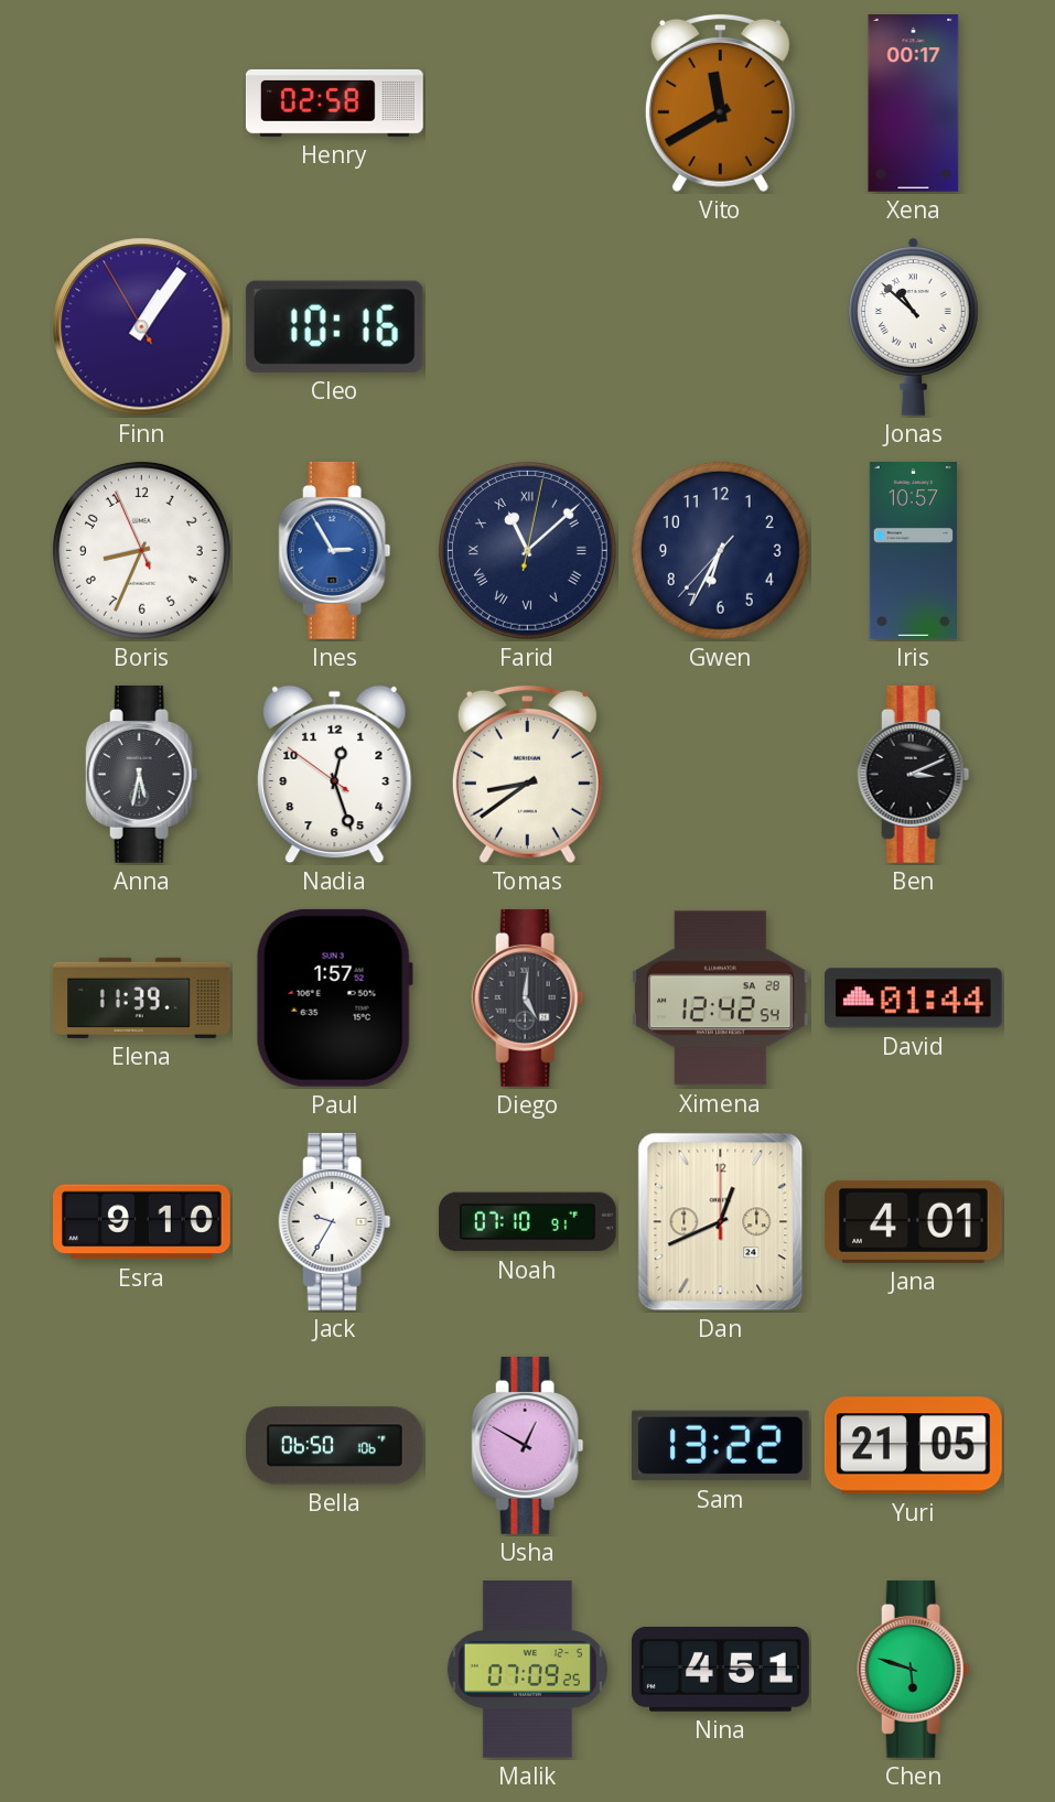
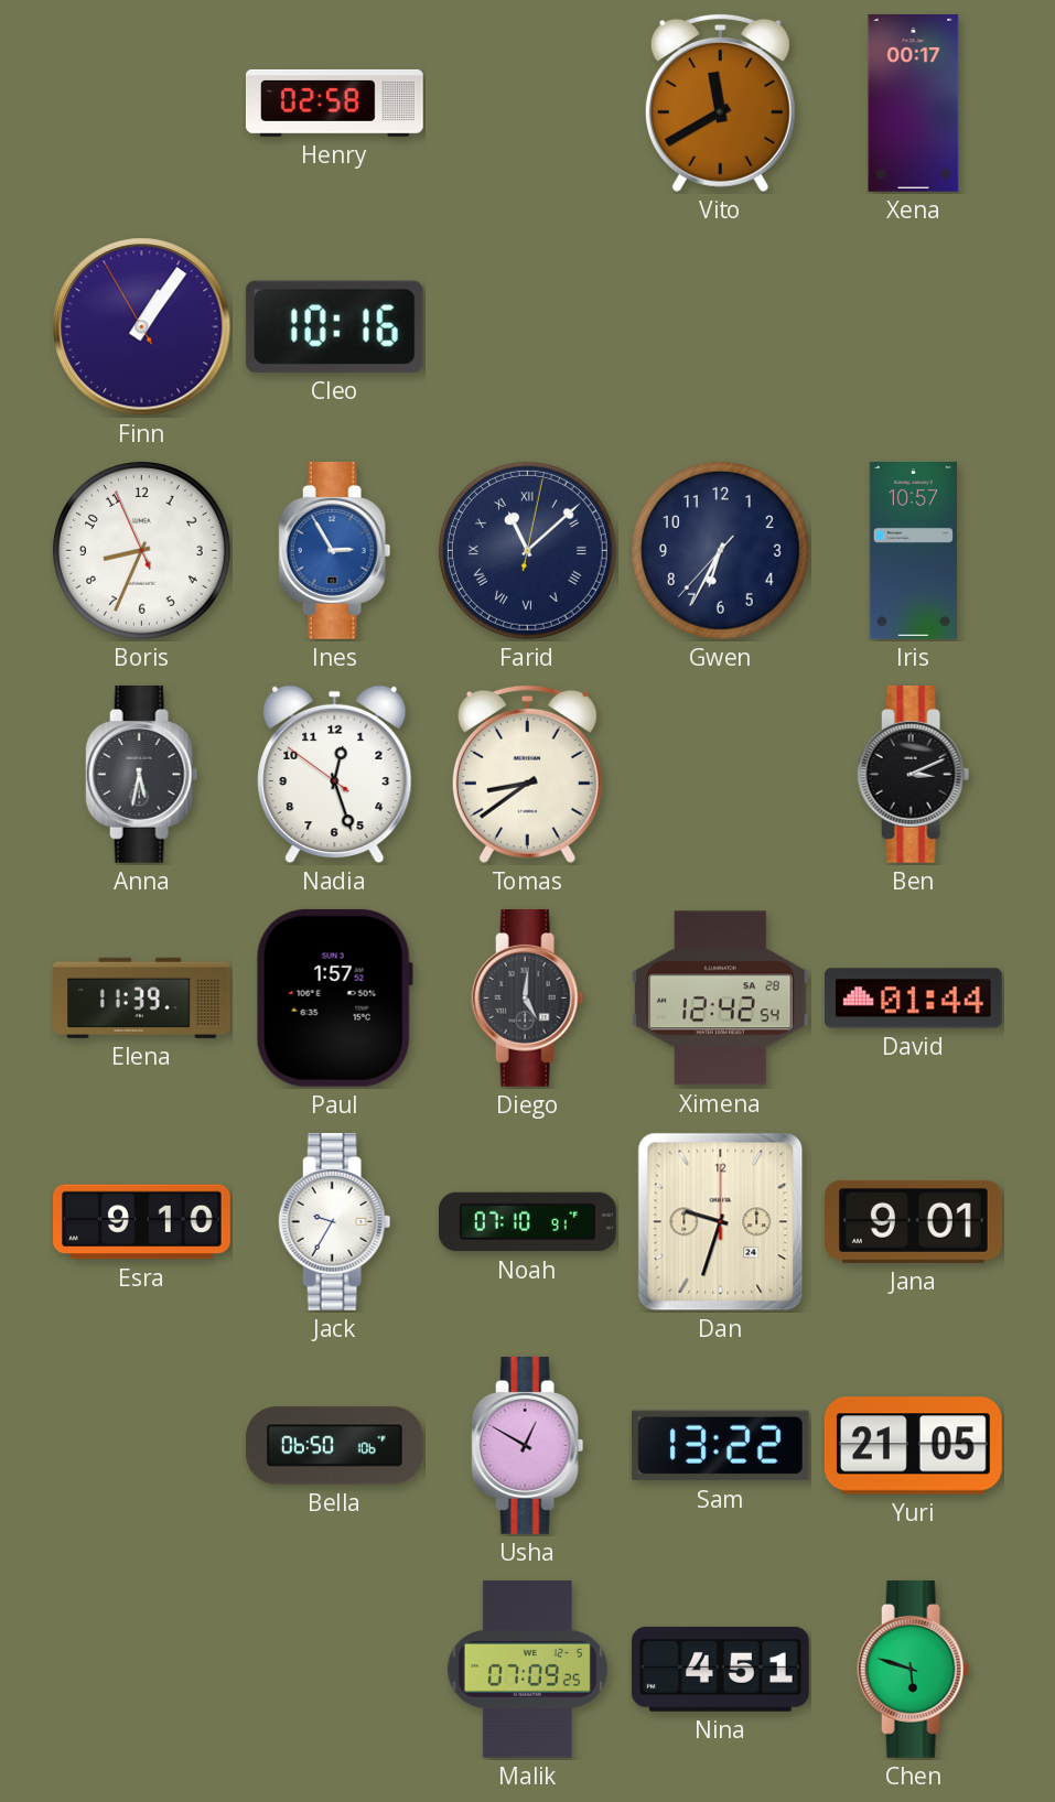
Jonas: 10:52 -> none
Dan: 12:41 -> 9:33
Jana: 4:01 -> 9:01
